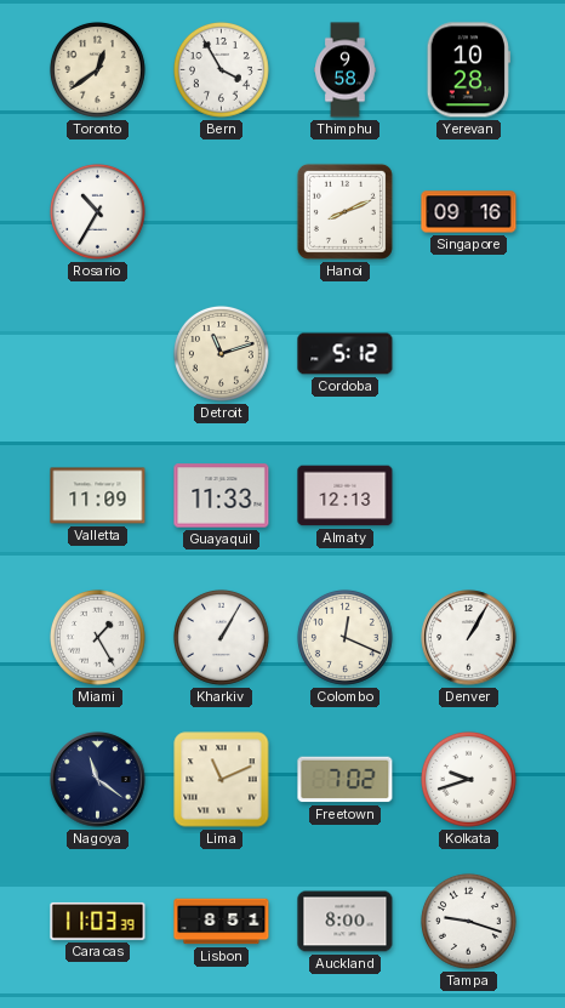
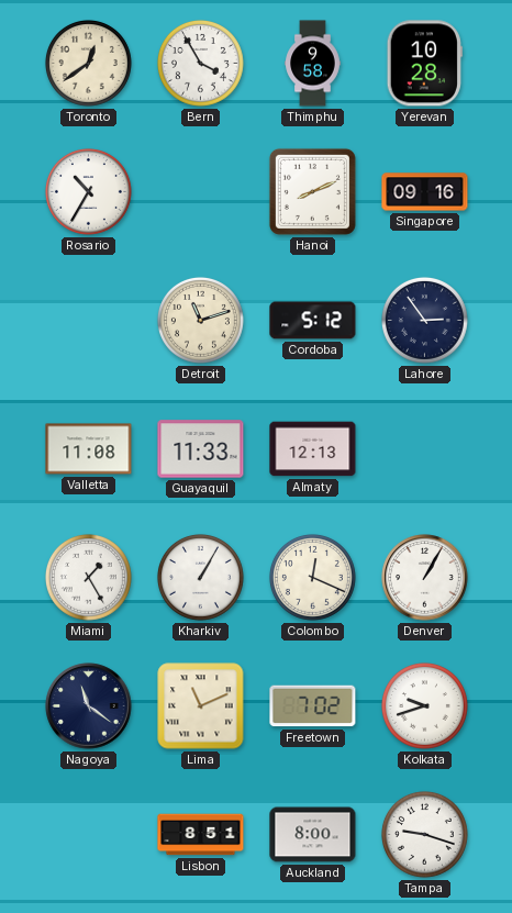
Lahore: none -> 2:54
Valletta: 11:09 -> 11:08
Caracas: 11:03 -> none
